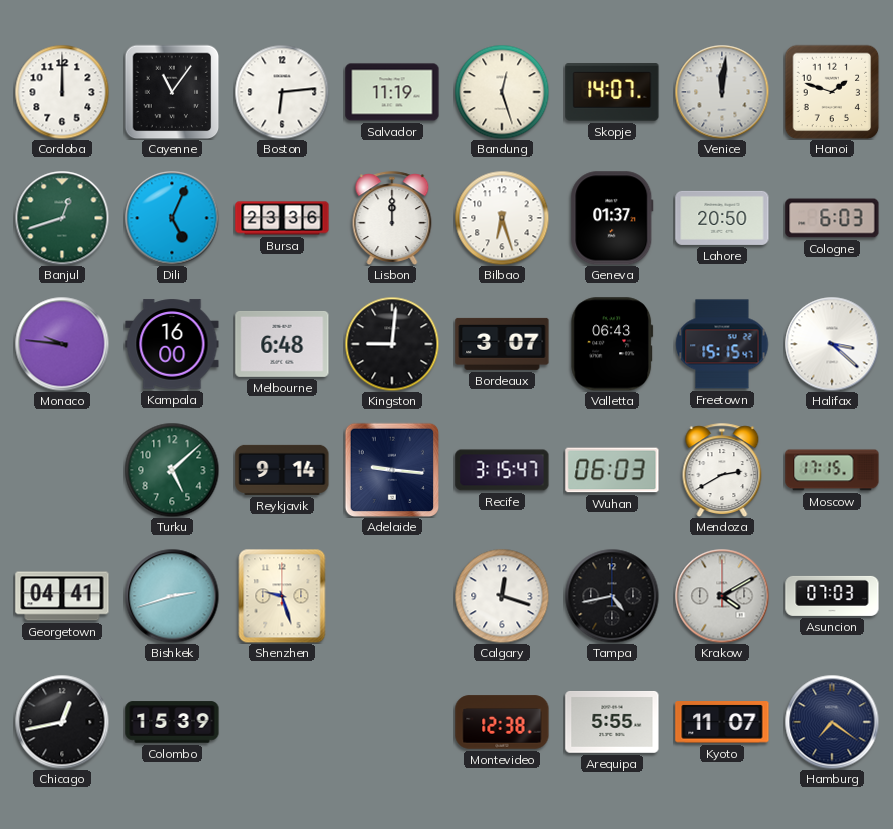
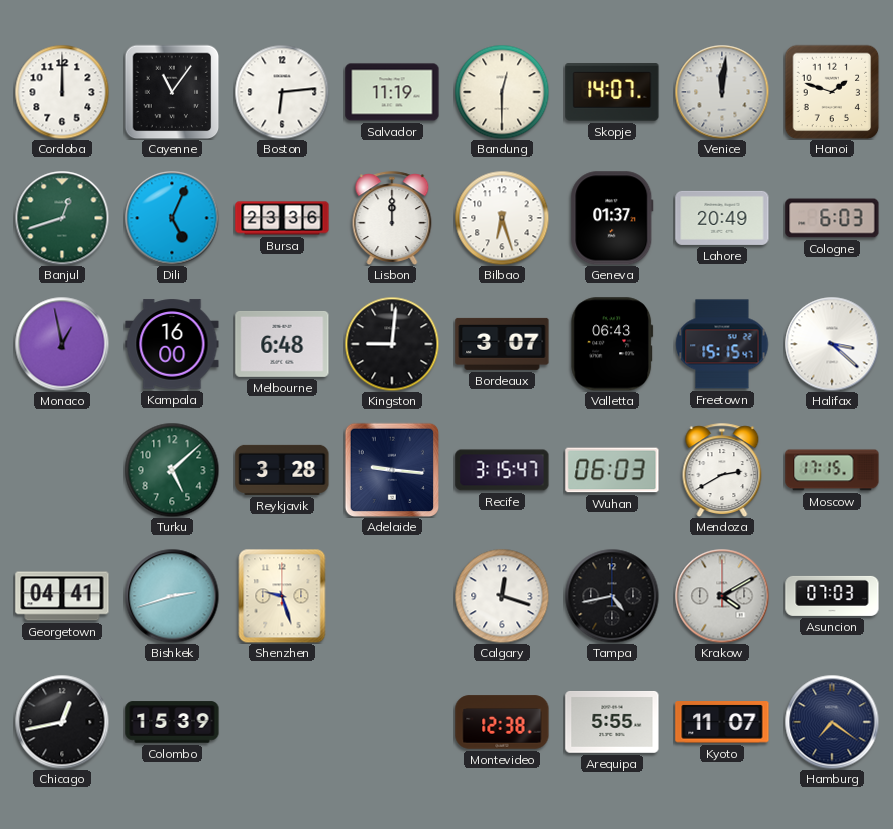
Bandung: 12:27 -> 12:30
Lahore: 20:50 -> 20:49
Monaco: 9:46 -> 12:58
Reykjavik: 9:14 -> 3:28
